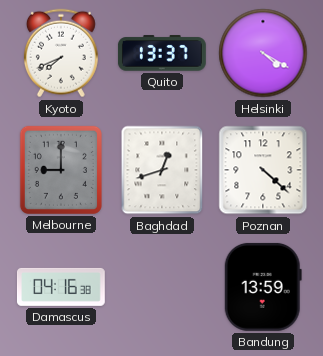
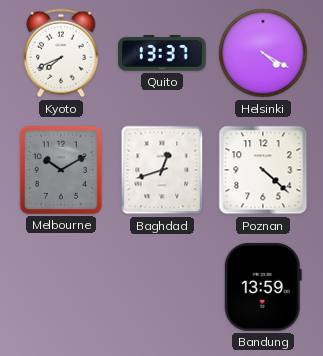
Melbourne: 9:00 -> 10:10
Damascus: 04:16 -> none
